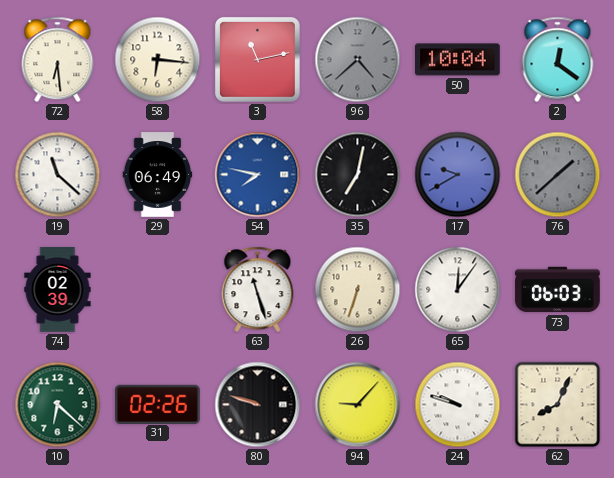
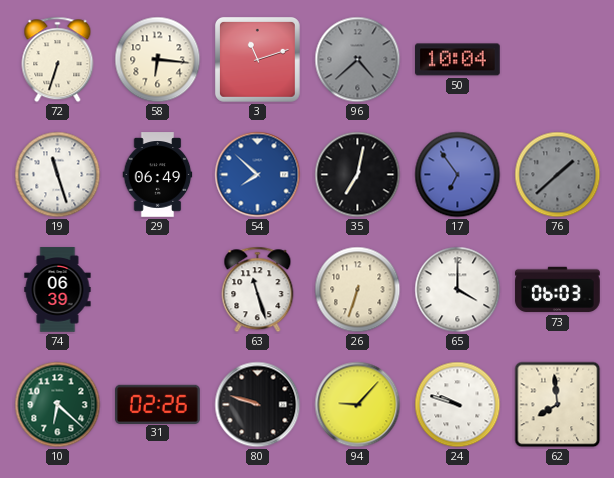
72: 6:29 -> 6:33
3: 11:13 -> 11:12
2: 12:21 -> none
19: 11:22 -> 11:27
54: 7:47 -> 7:52
17: 9:40 -> 6:54
74: 02:39 -> 06:39
65: 12:06 -> 4:00
62: 8:04 -> 7:59
